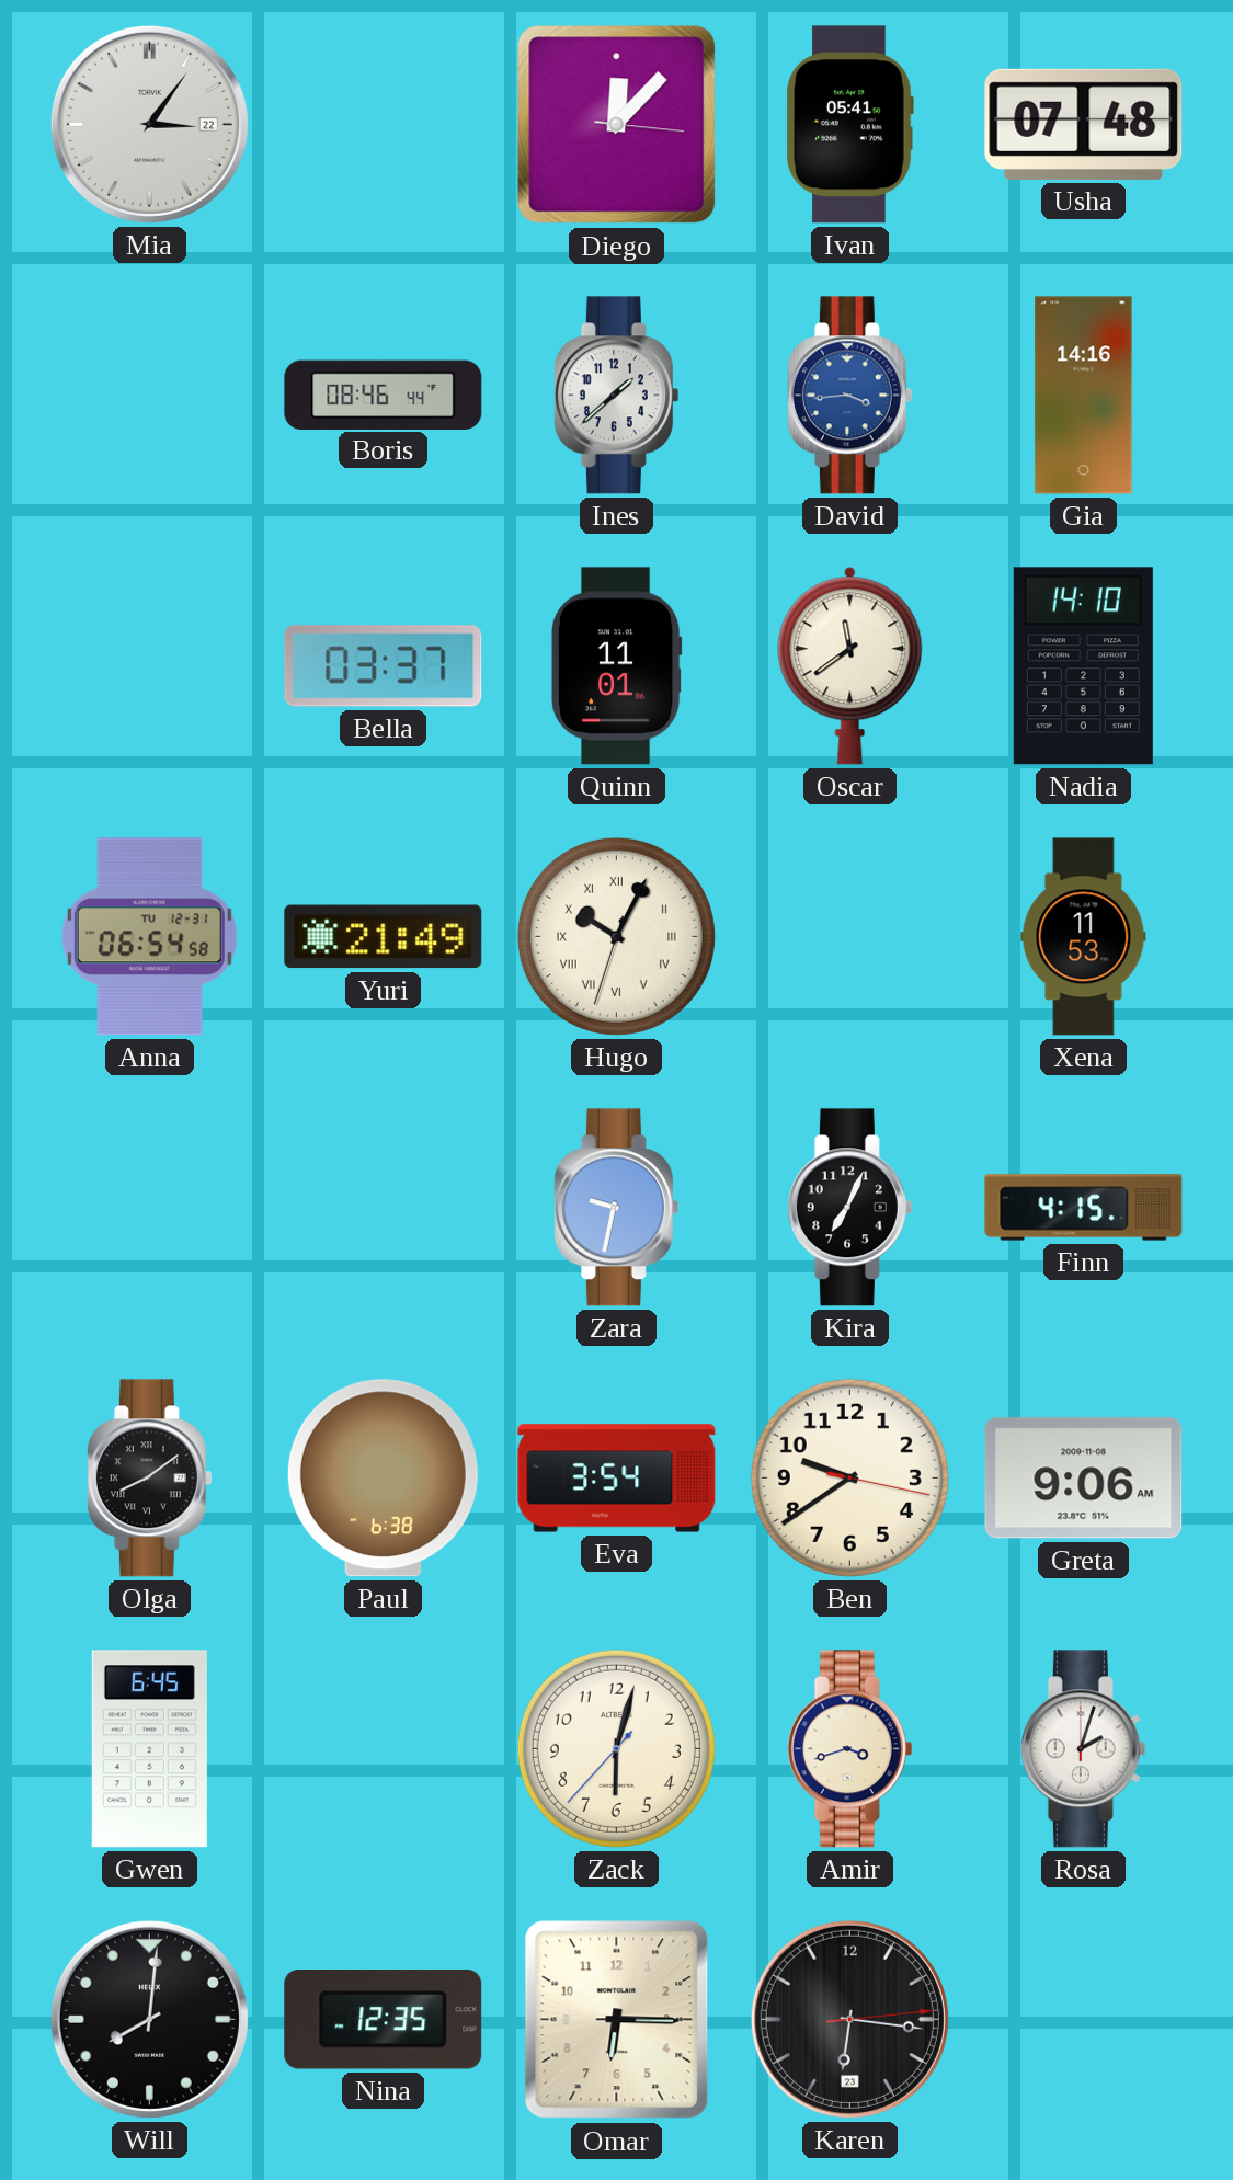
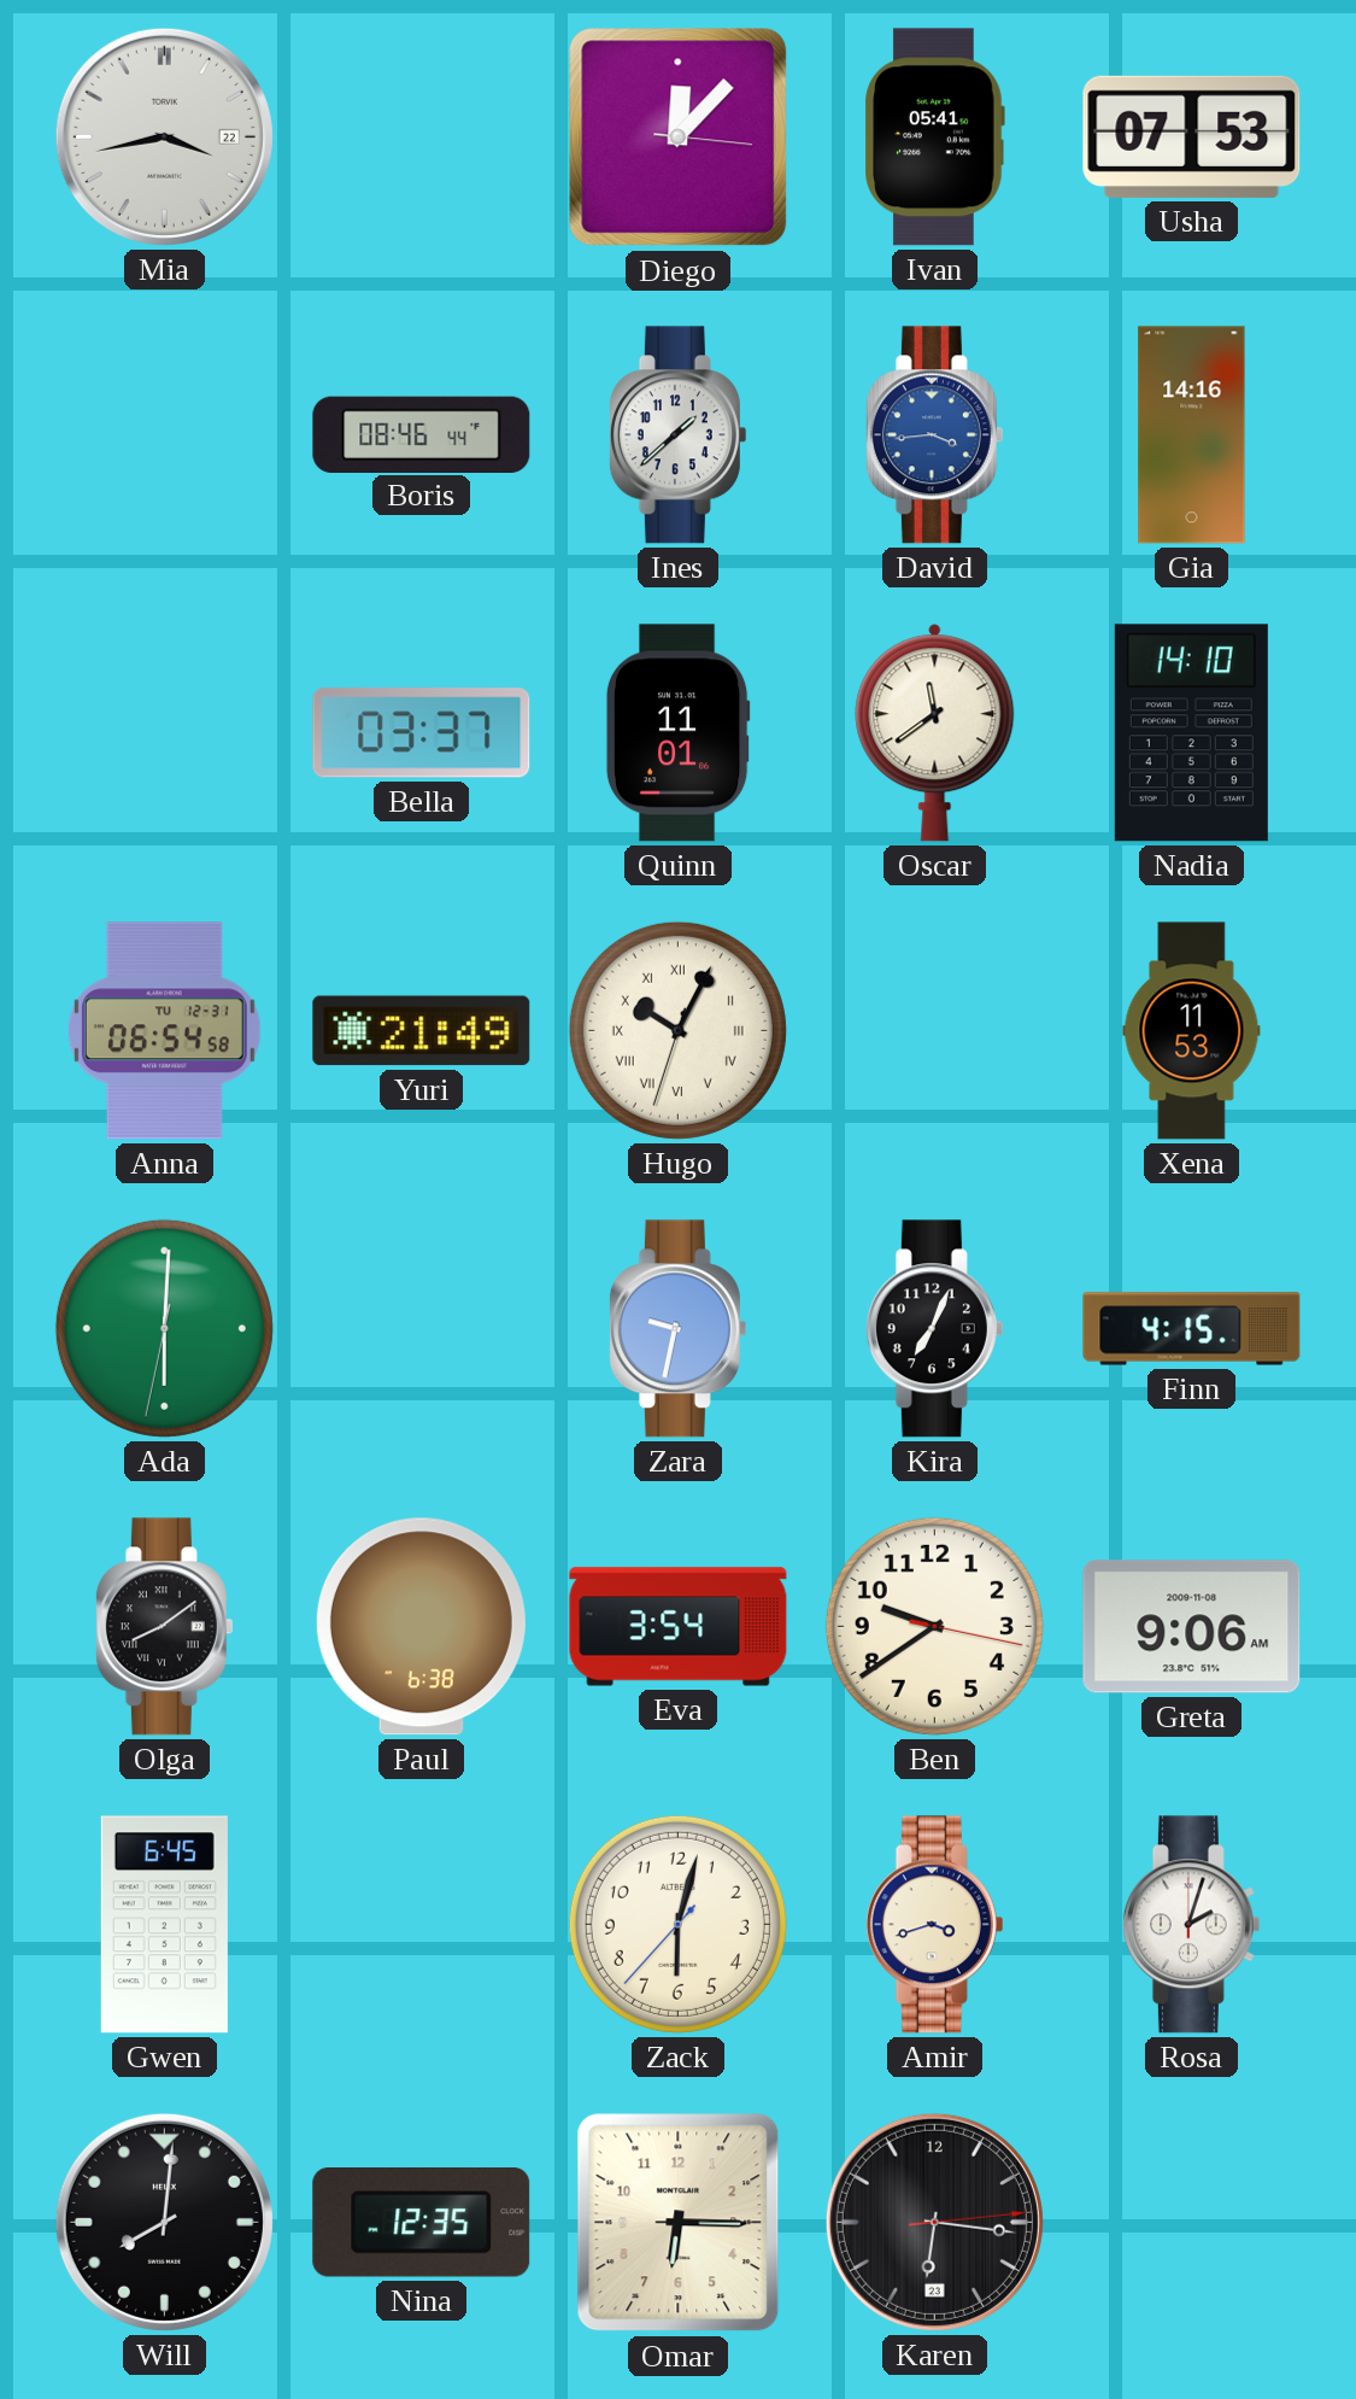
Mia: 3:06 -> 3:43
Usha: 07:48 -> 07:53
Ada: none -> 6:00
